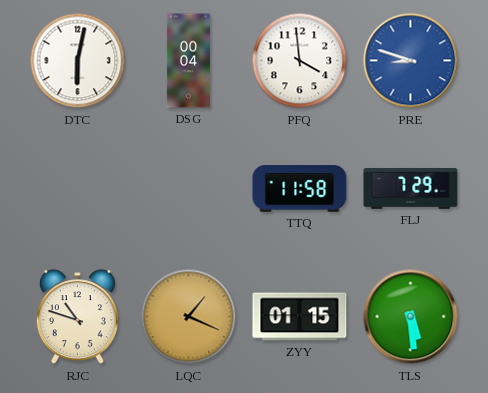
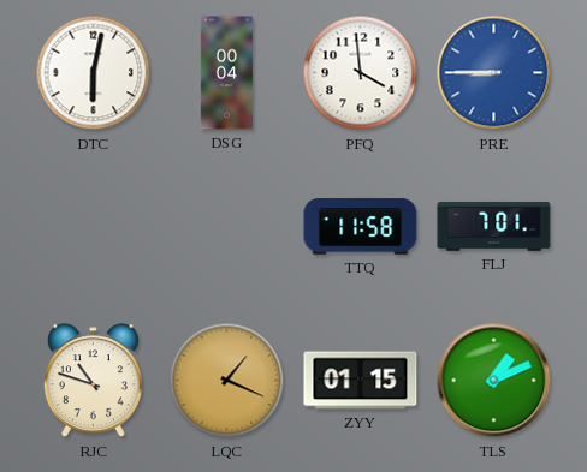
PRE: 8:48 -> 8:45
FLJ: 7:29 -> 7:01
TLS: 5:29 -> 1:11
